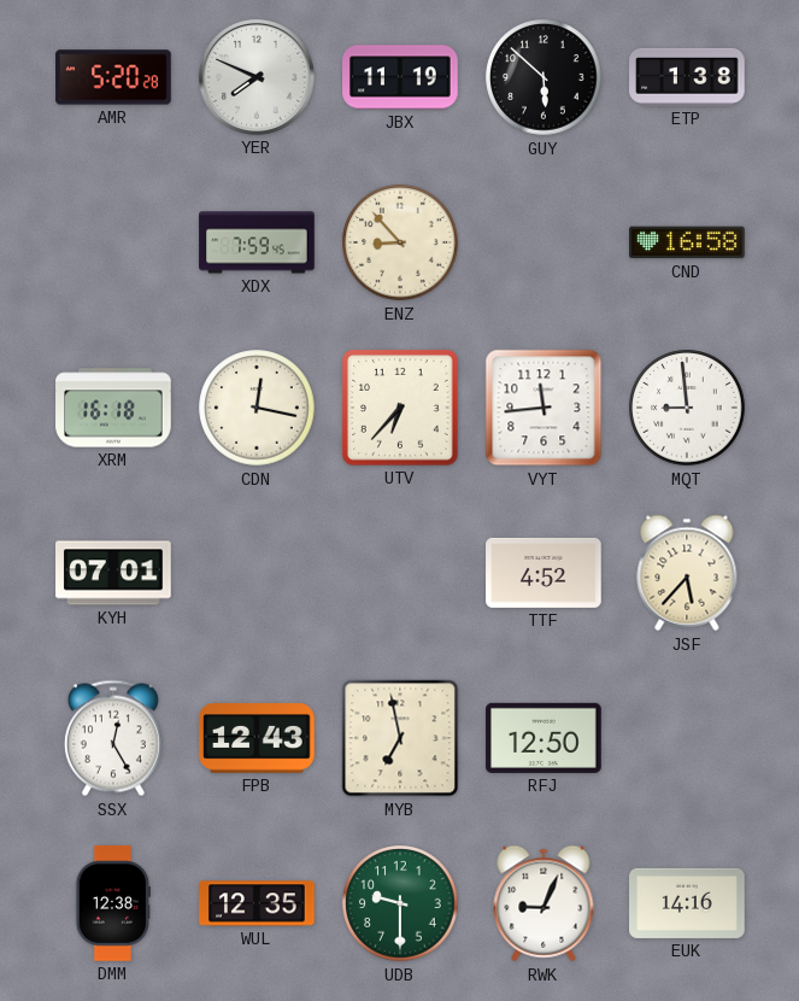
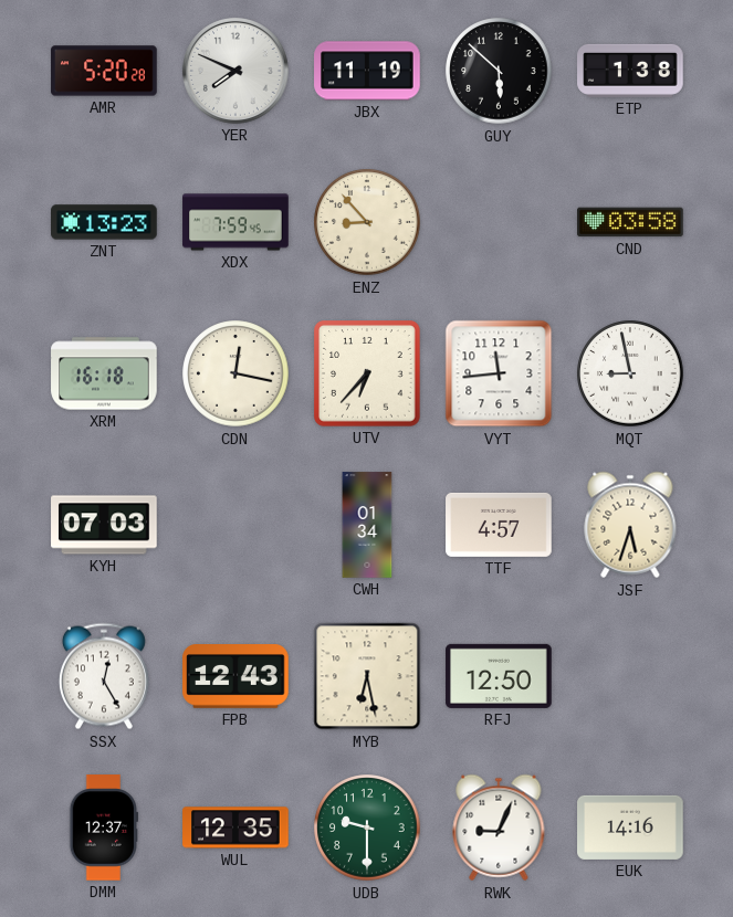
ZNT: none -> 13:23
CND: 16:58 -> 03:58
MQT: 8:59 -> 8:58
KYH: 07:01 -> 07:03
CWH: none -> 01:34
TTF: 4:52 -> 4:57
JSF: 5:37 -> 5:33
MYB: 6:58 -> 6:28
DMM: 12:38 -> 12:37
